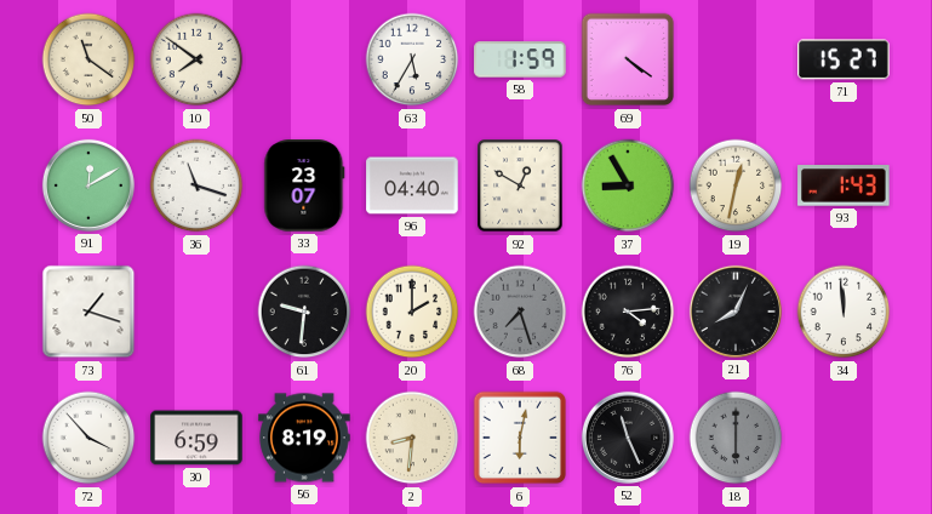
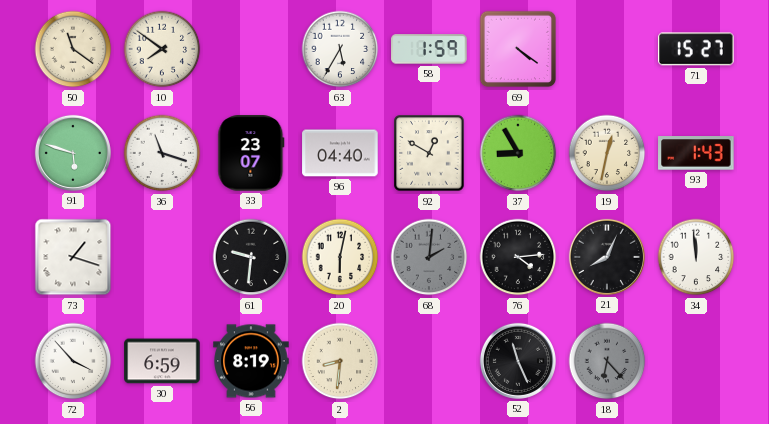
91: 12:10 -> 5:48
20: 2:00 -> 6:02
68: 7:27 -> 2:01
6: 6:02 -> none
18: 6:00 -> 6:23
